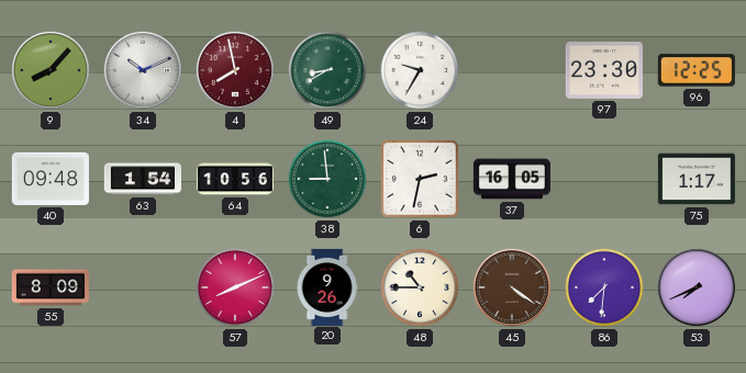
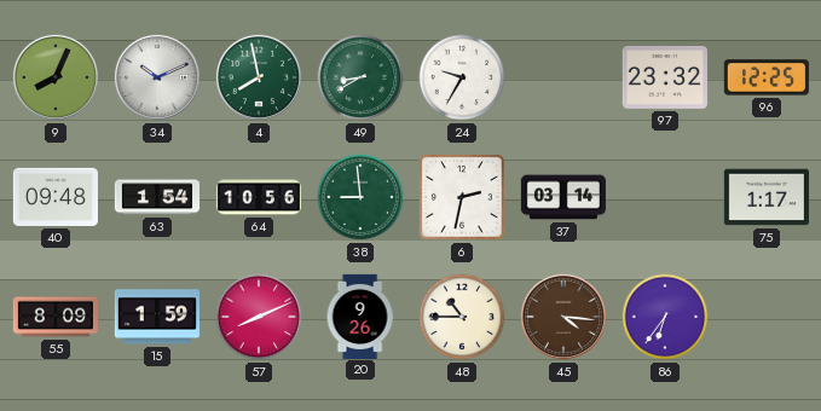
9: 8:07 -> 8:04
4 dial: burgundy -> green
97: 23:30 -> 23:32
37: 16:05 -> 03:14
15: none -> 1:59
45: 4:21 -> 4:16
86: 7:31 -> 6:36
53: 7:41 -> none
